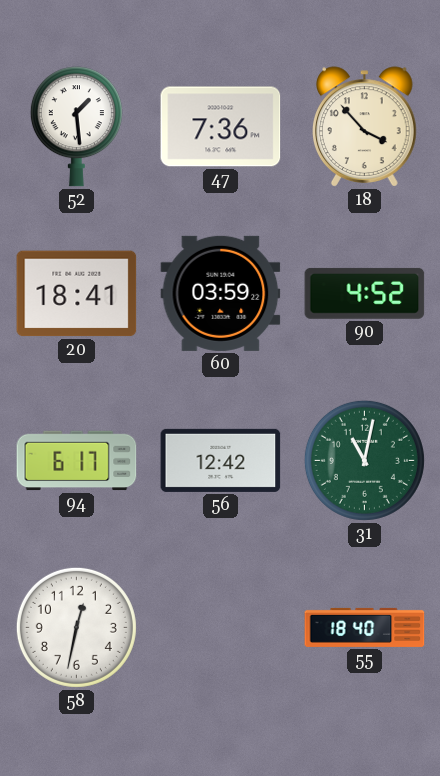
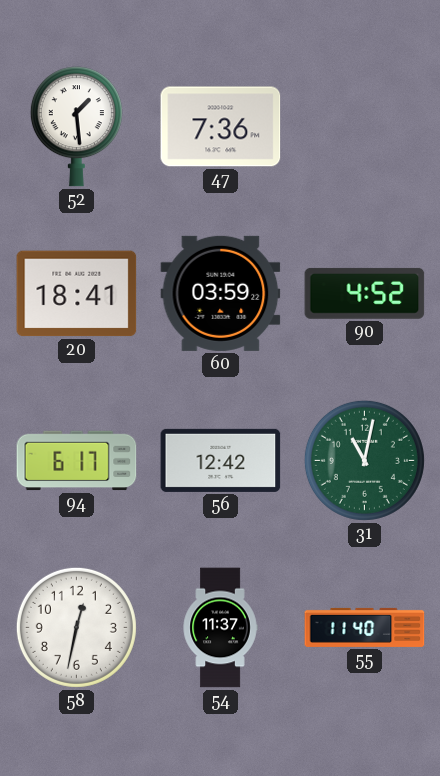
18: 3:53 -> none
54: none -> 11:37
55: 18:40 -> 11:40
